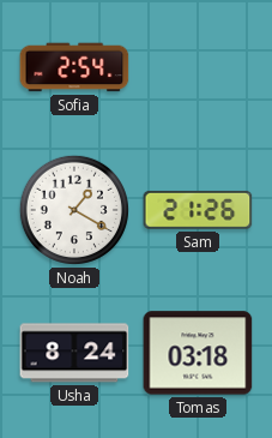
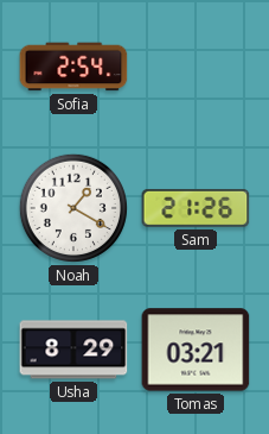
Usha: 8:24 -> 8:29
Tomas: 03:18 -> 03:21
